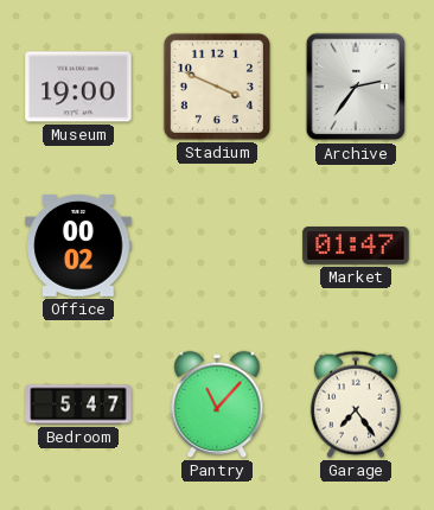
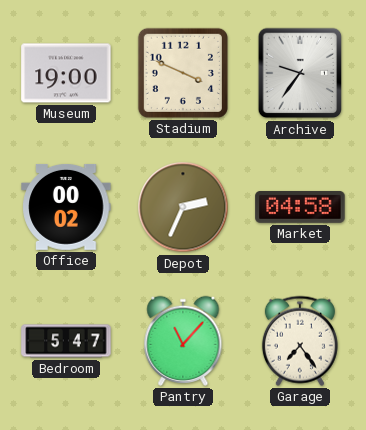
Archive: 2:36 -> 9:36
Depot: none -> 2:34
Market: 01:47 -> 04:58
